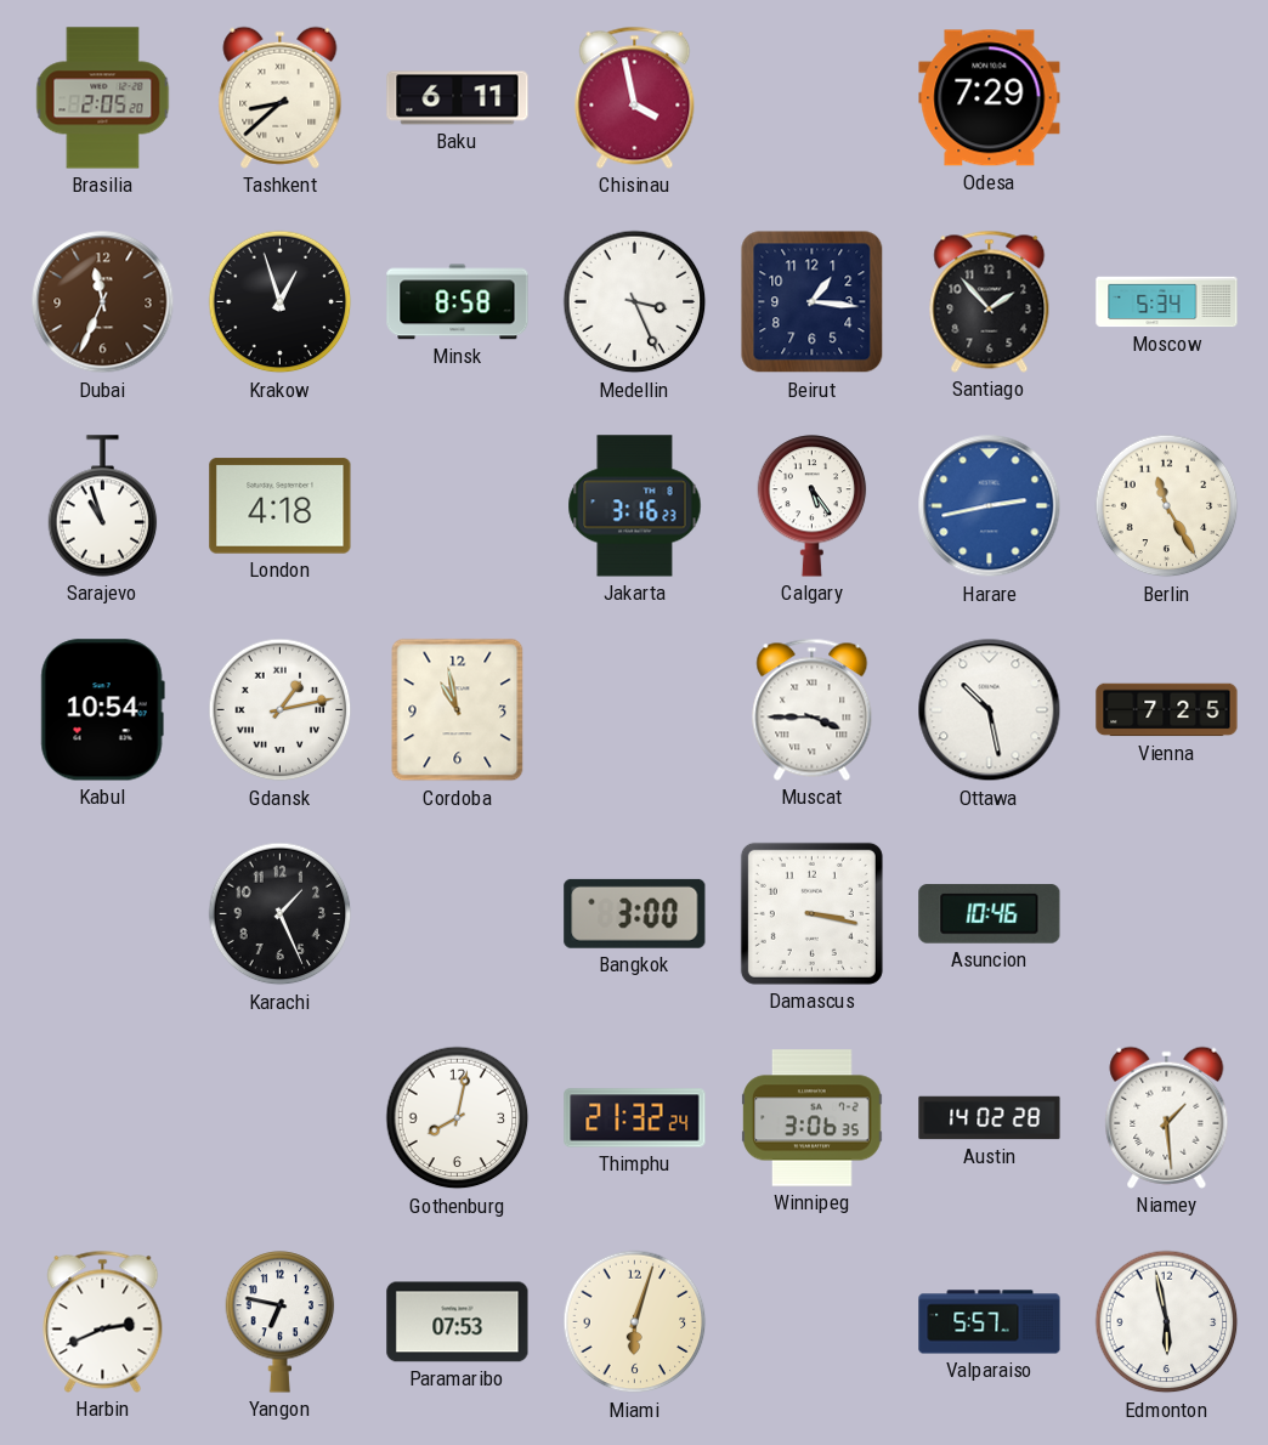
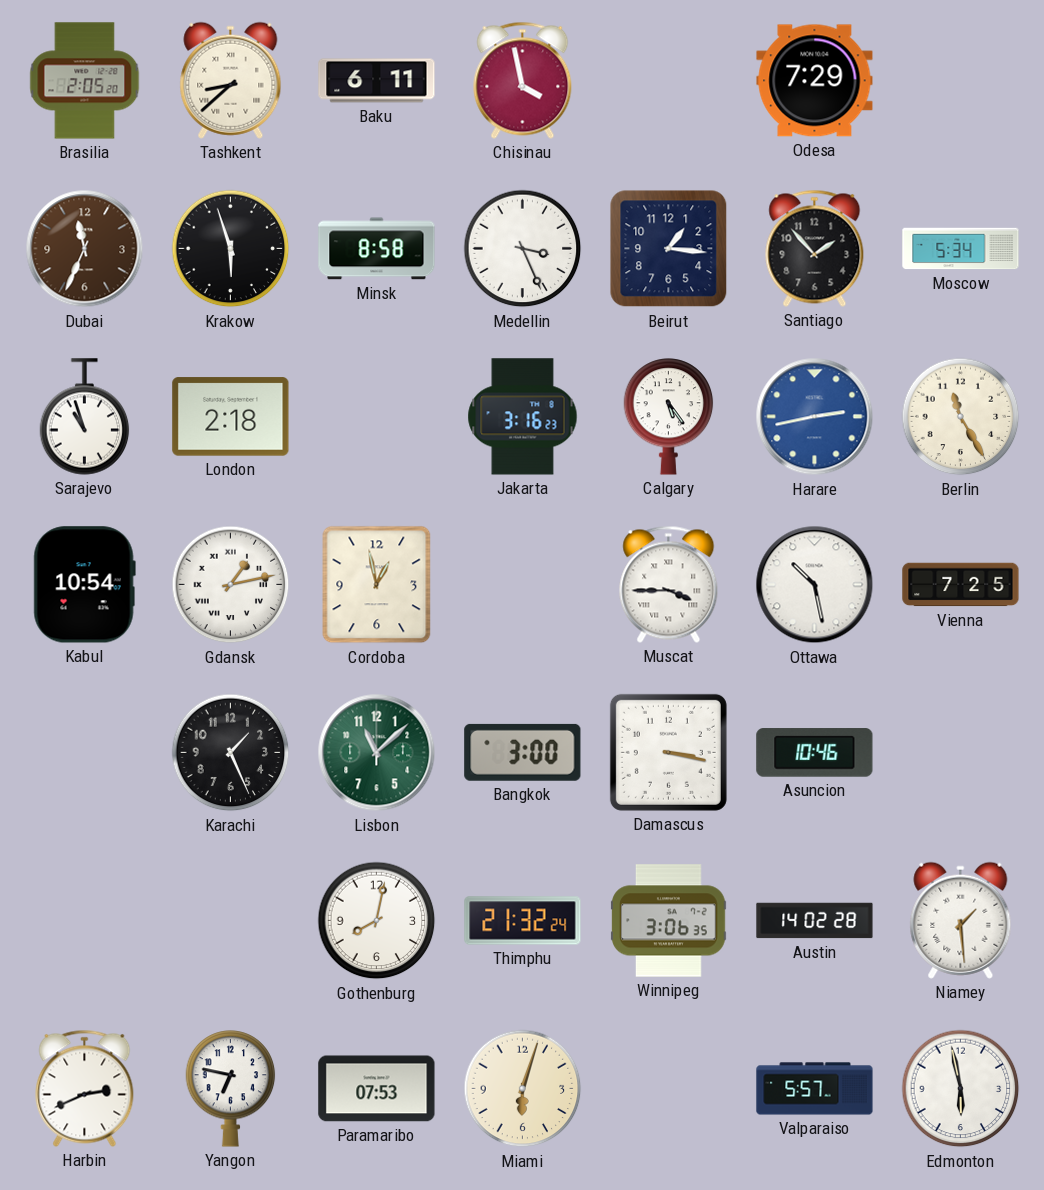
Krakow: 12:57 -> 5:57
London: 4:18 -> 2:18
Cordoba: 10:58 -> 12:58
Lisbon: none -> 11:08
